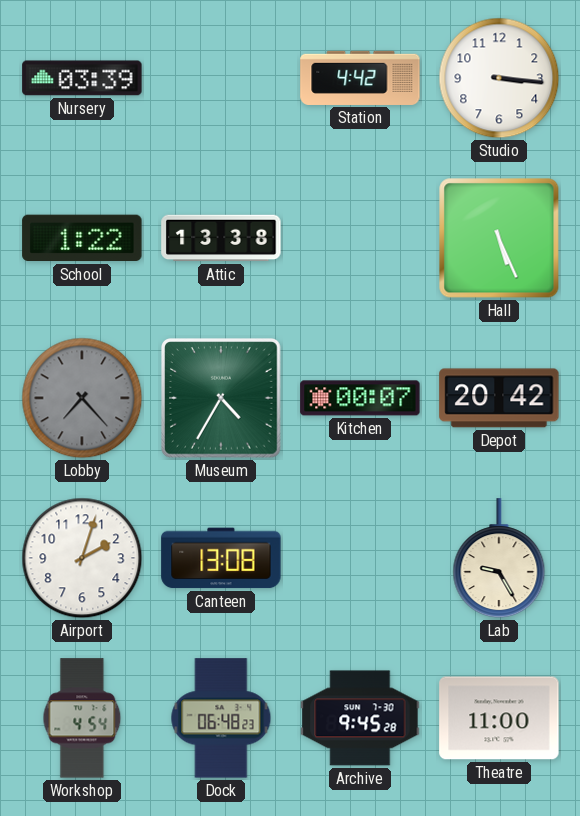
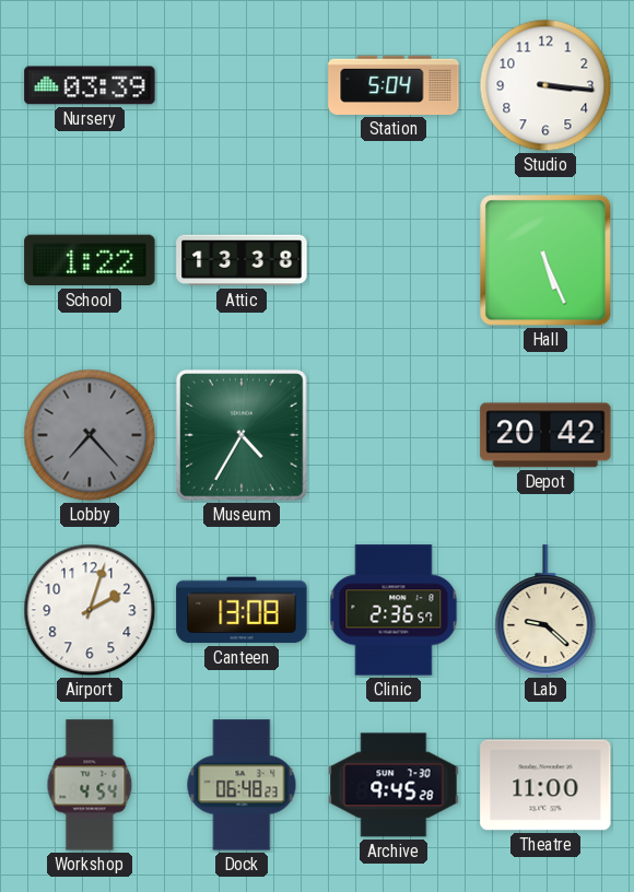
Station: 4:42 -> 5:04
Kitchen: 00:07 -> none
Clinic: none -> 2:36
Lab: 9:25 -> 9:22
